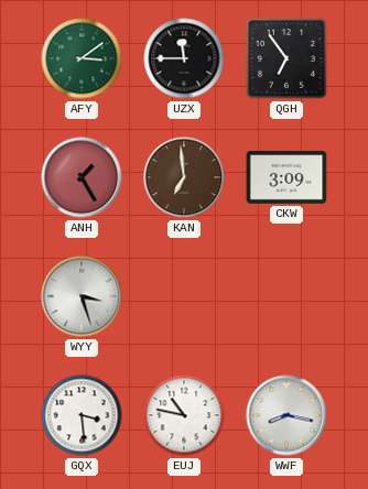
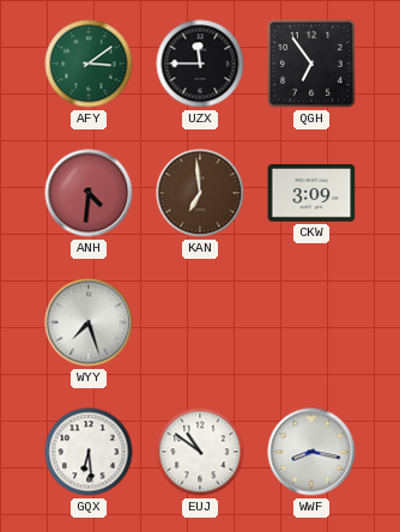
ANH: 1:25 -> 4:31
WYY: 3:27 -> 7:27
GQX: 3:29 -> 6:29
EUJ: 10:47 -> 10:51
